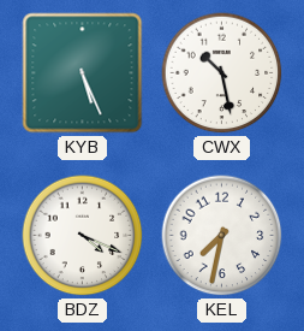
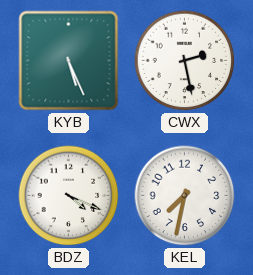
CWX: 10:28 -> 2:28
